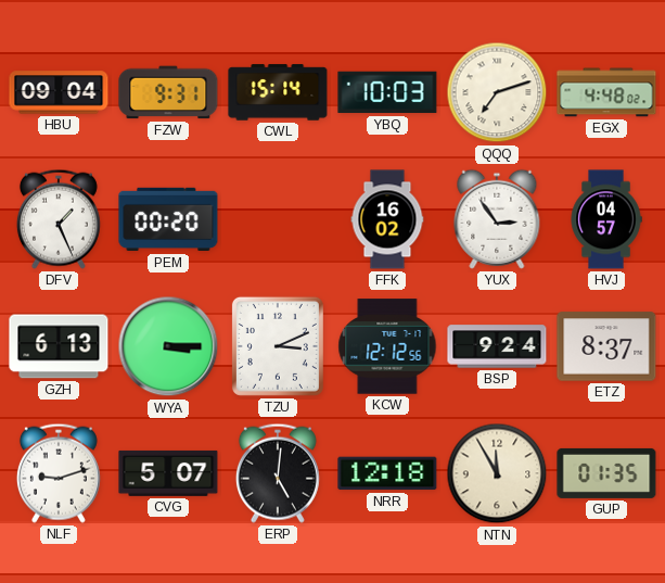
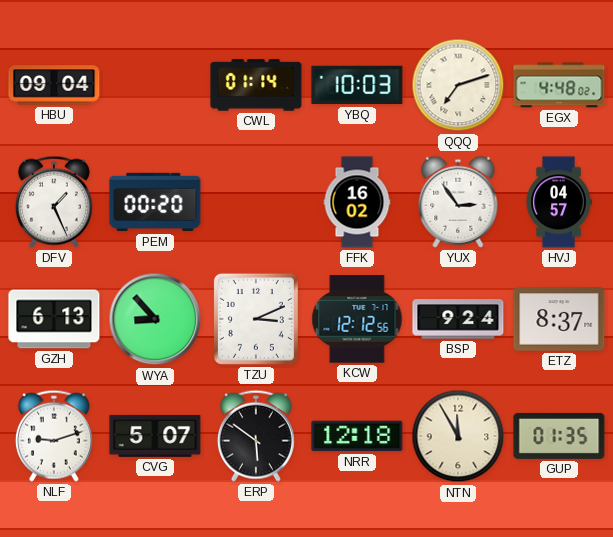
FZW: 9:31 -> none
CWL: 15:14 -> 01:14
WYA: 3:15 -> 8:53
ERP: 5:01 -> 5:51
